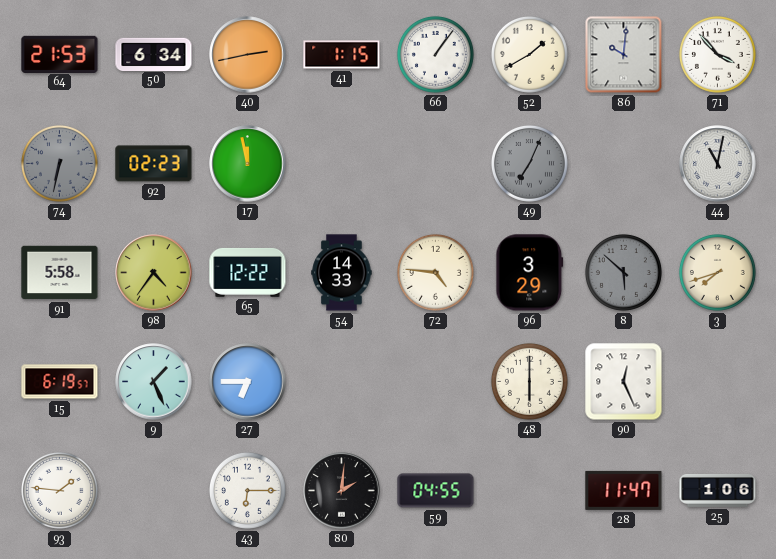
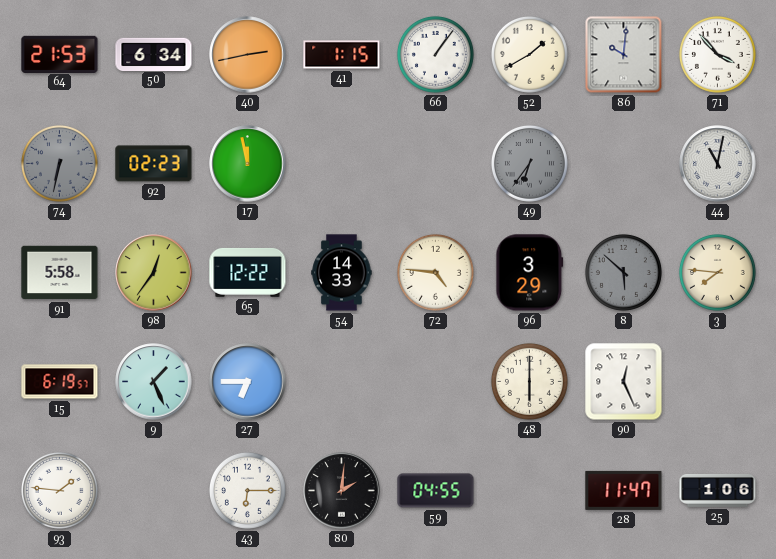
49: 7:04 -> 6:36
98: 4:36 -> 12:36
3: 7:42 -> 7:46
